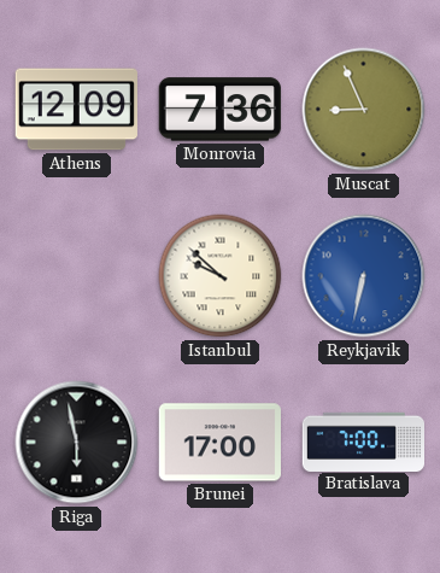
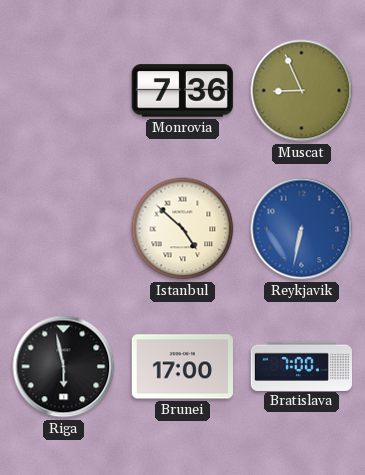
Athens: 12:09 -> none
Istanbul: 9:52 -> 4:52
